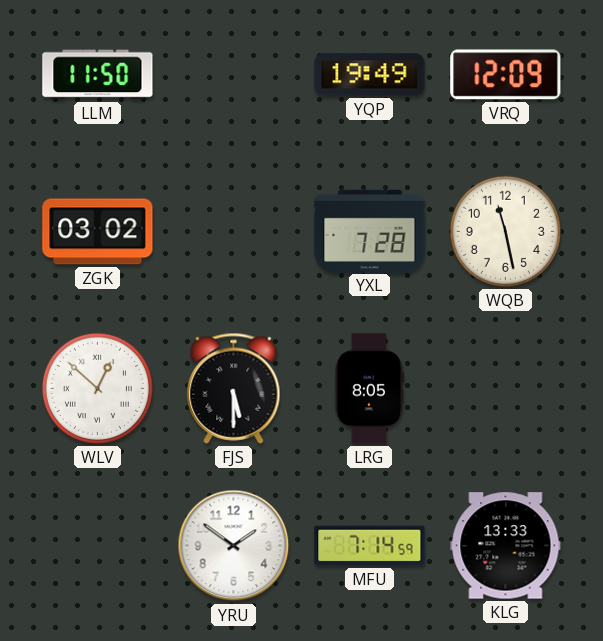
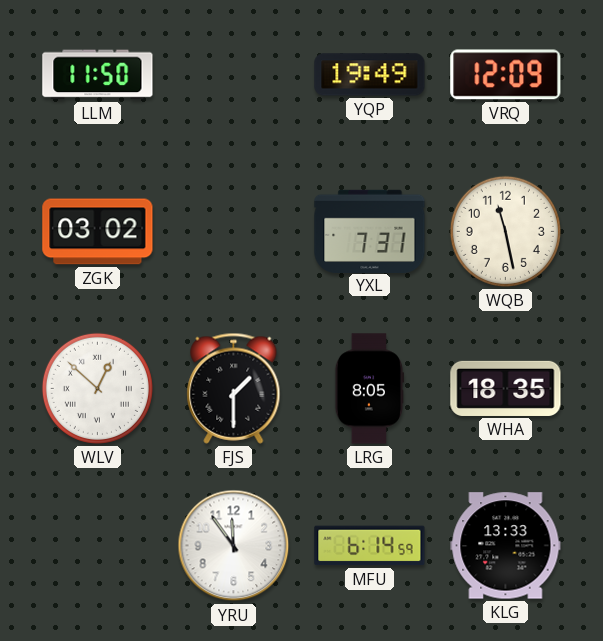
YXL: 7:28 -> 7:31
FJS: 5:30 -> 1:30
WHA: none -> 18:35
YRU: 1:51 -> 11:54
MFU: 7:14 -> 6:14
